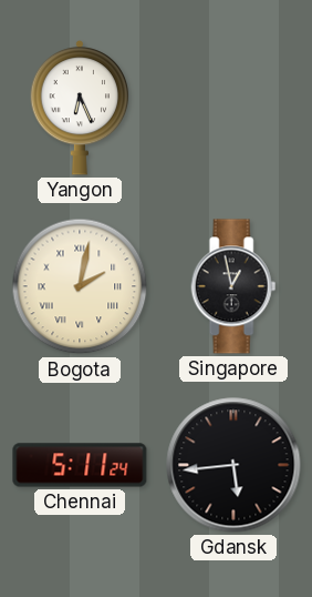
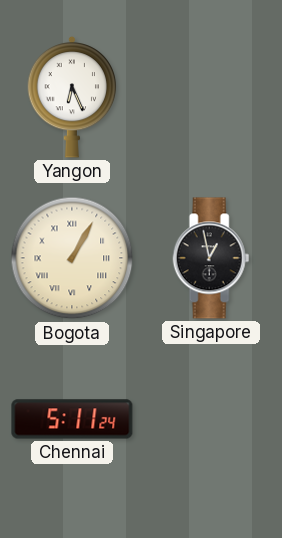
Bogota: 2:02 -> 1:05
Gdansk: 5:44 -> none
